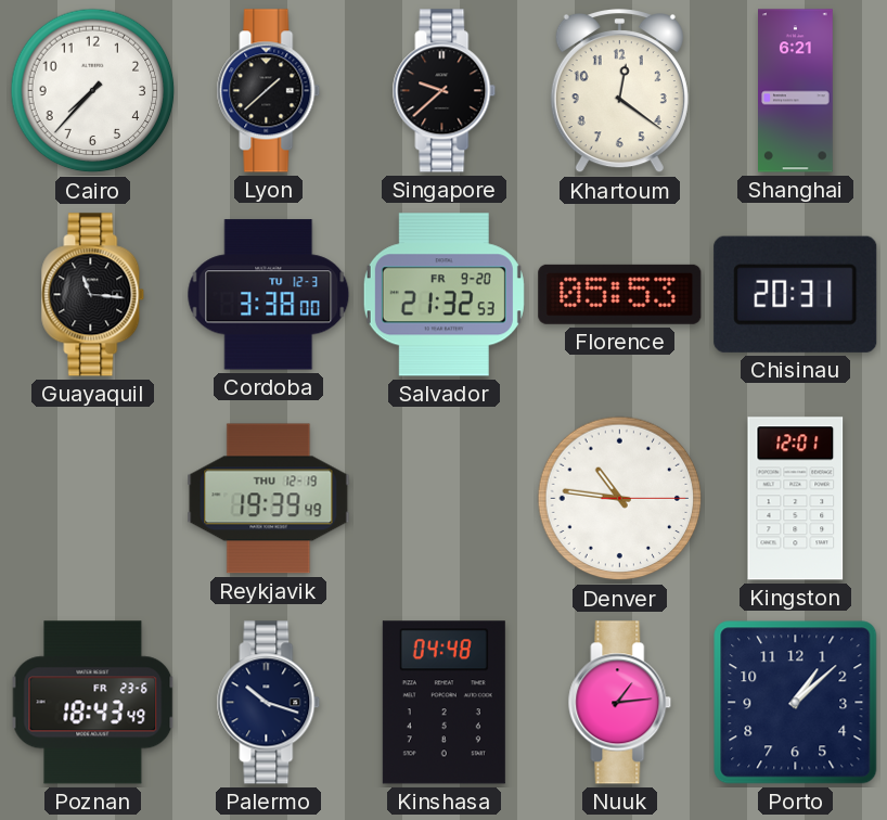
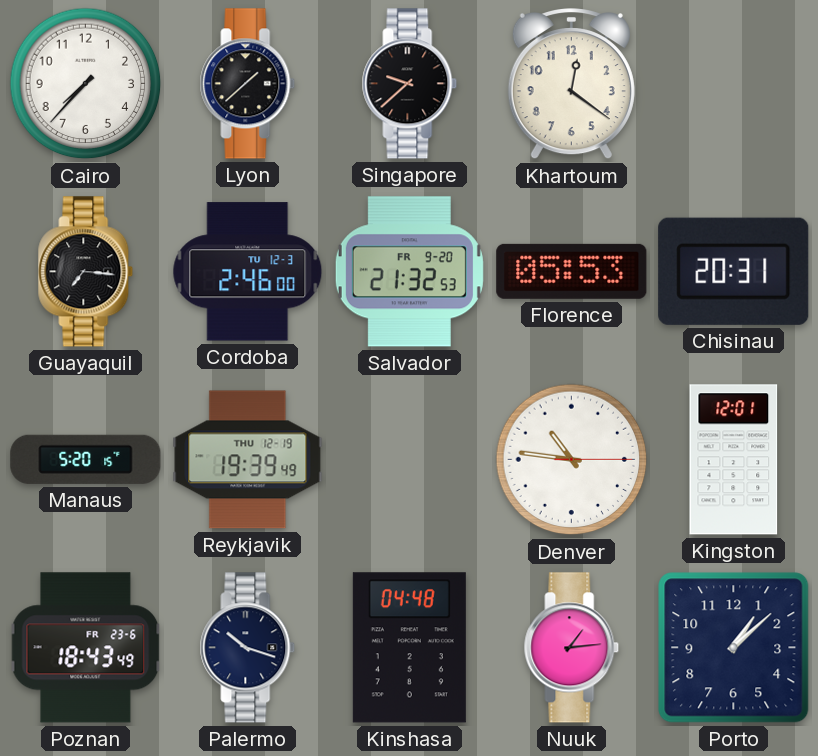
Shanghai: 6:21 -> none
Guayaquil: 11:16 -> 7:16
Cordoba: 3:38 -> 2:46
Manaus: none -> 5:20
